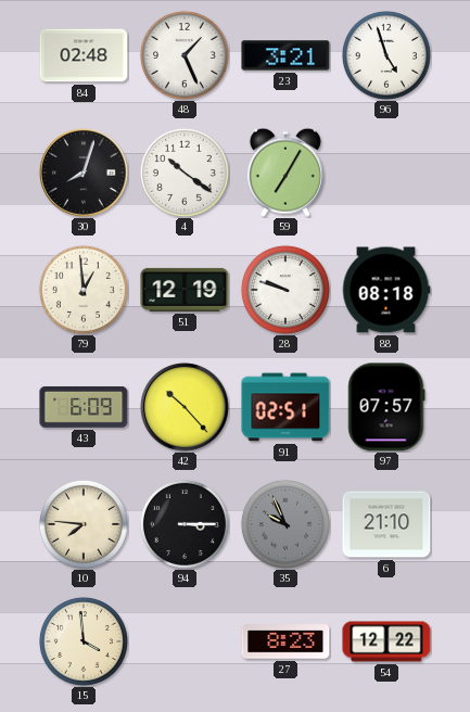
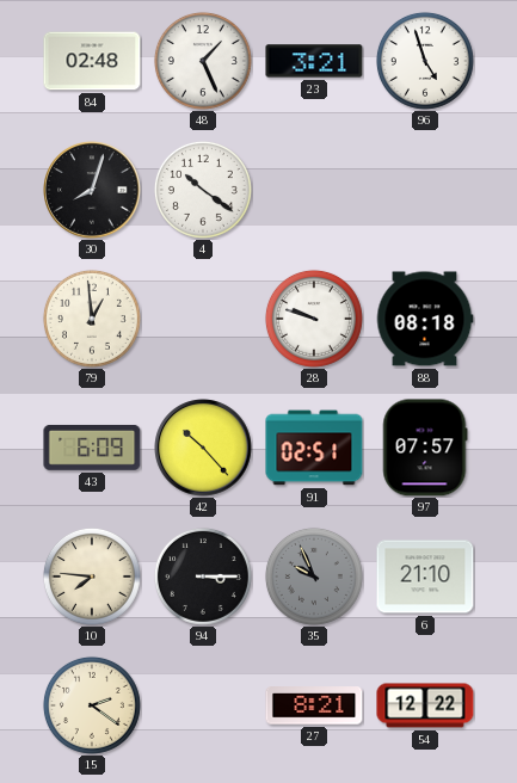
59: 7:05 -> none
51: 12:19 -> none
15: 3:59 -> 2:21
27: 8:23 -> 8:21
